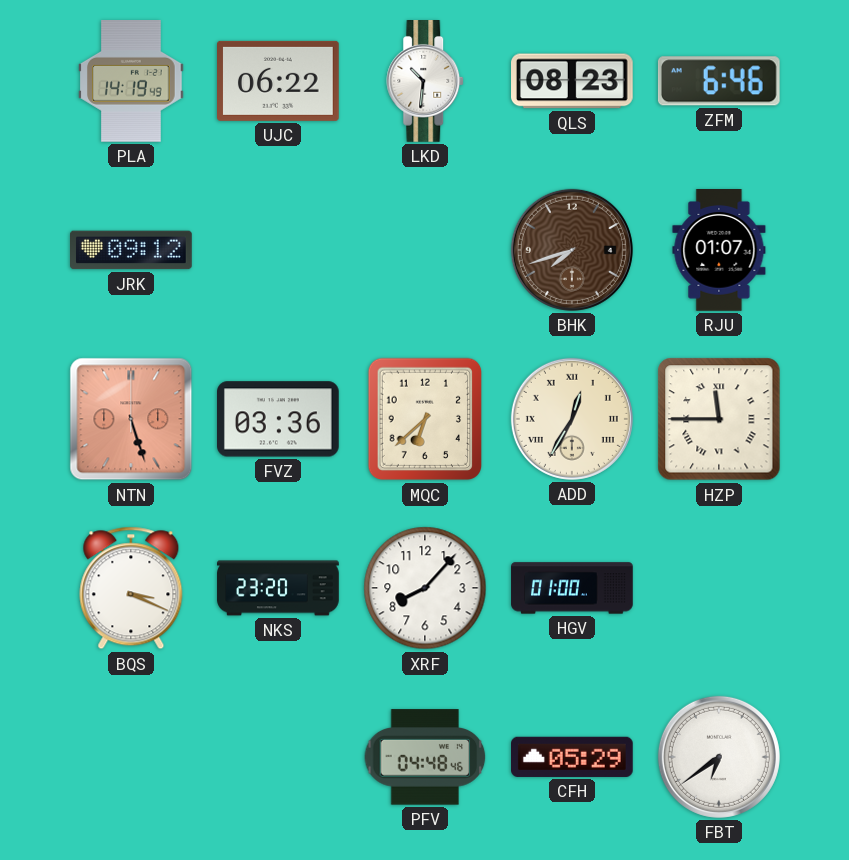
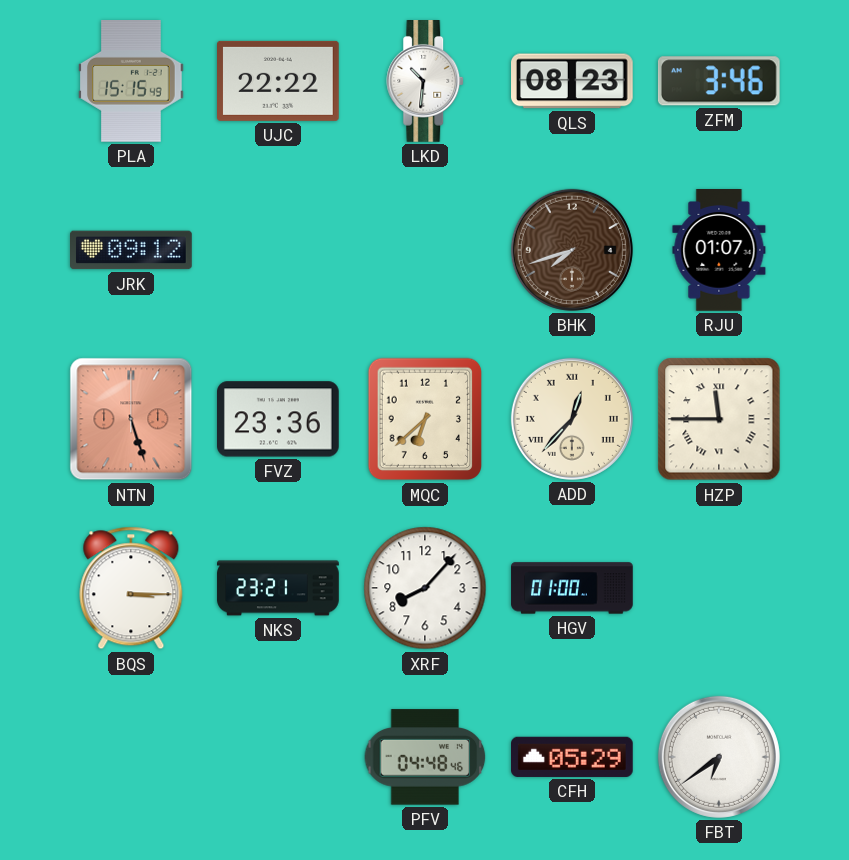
PLA: 14:19 -> 15:15
UJC: 06:22 -> 22:22
ZFM: 6:46 -> 3:46
FVZ: 03:36 -> 23:36
ADD: 12:35 -> 12:37
BQS: 3:19 -> 3:15
NKS: 23:20 -> 23:21
